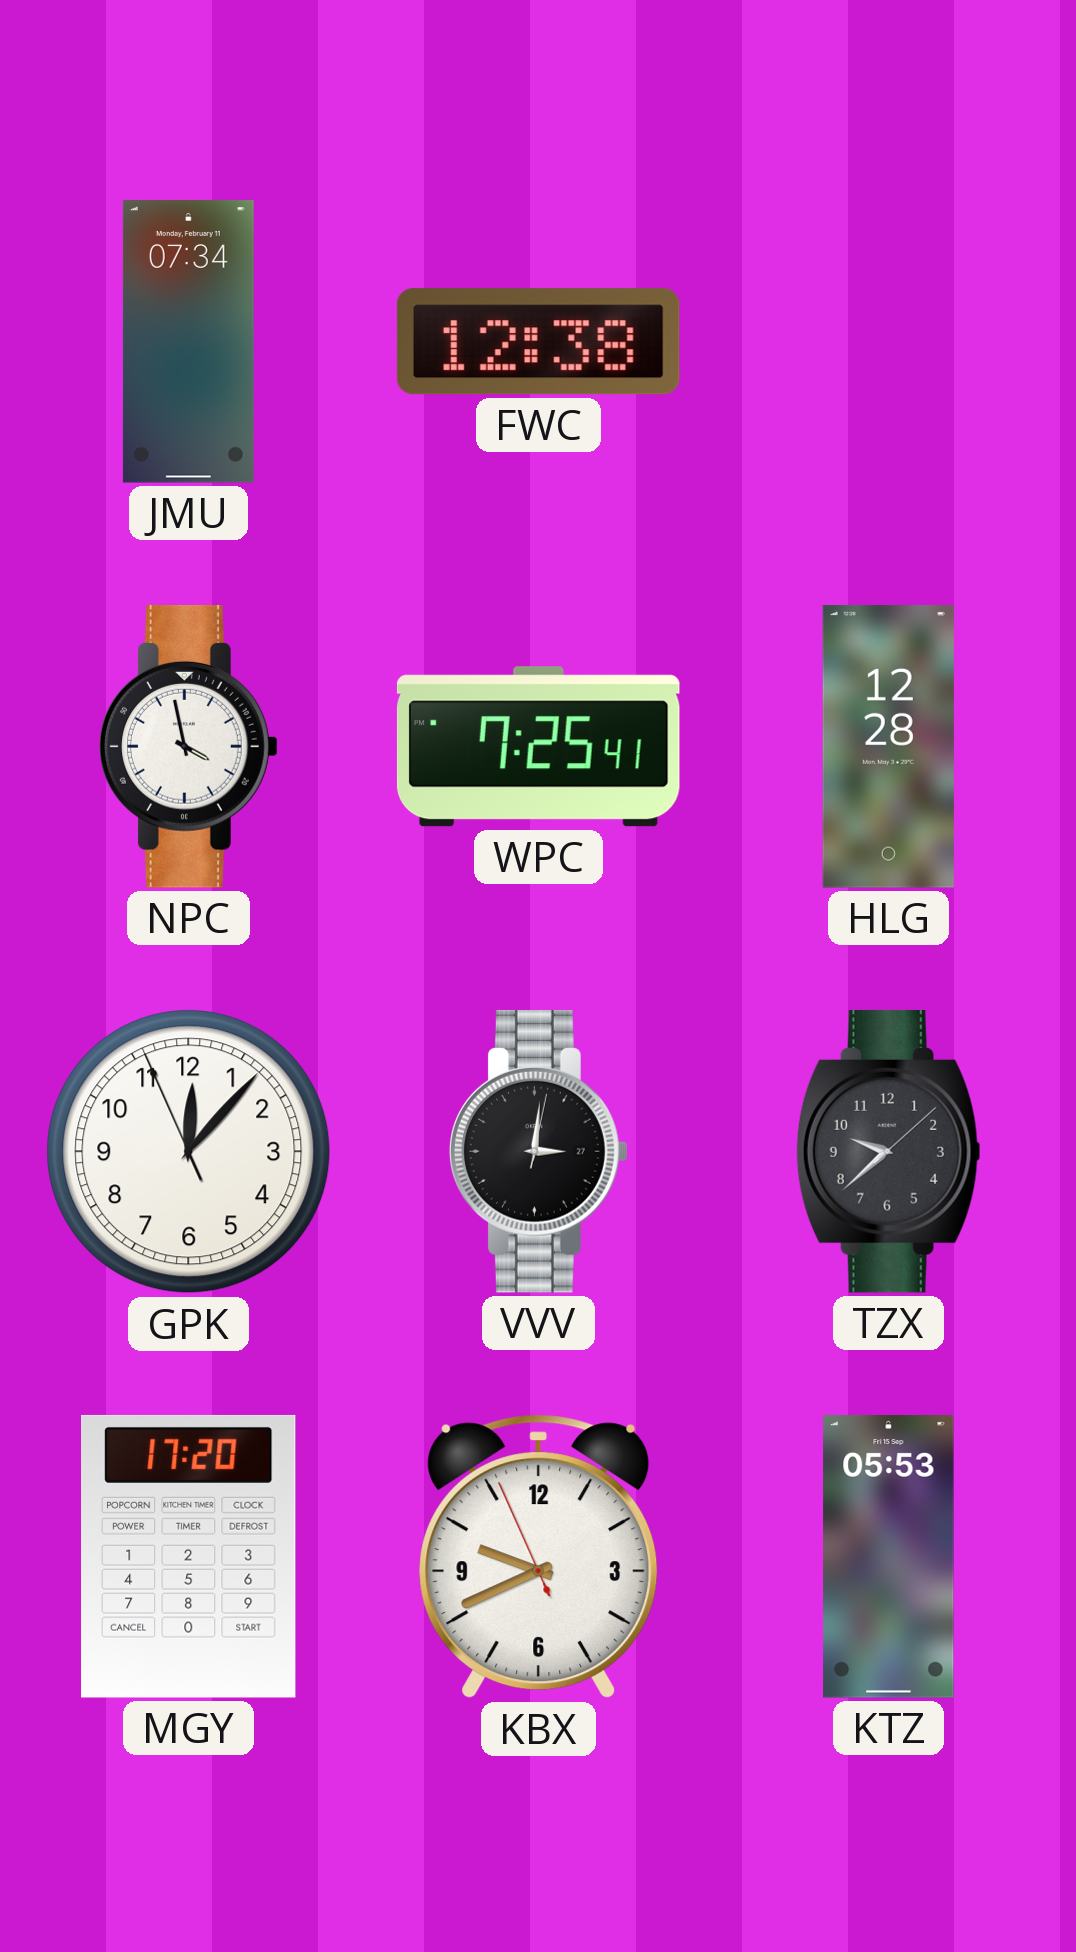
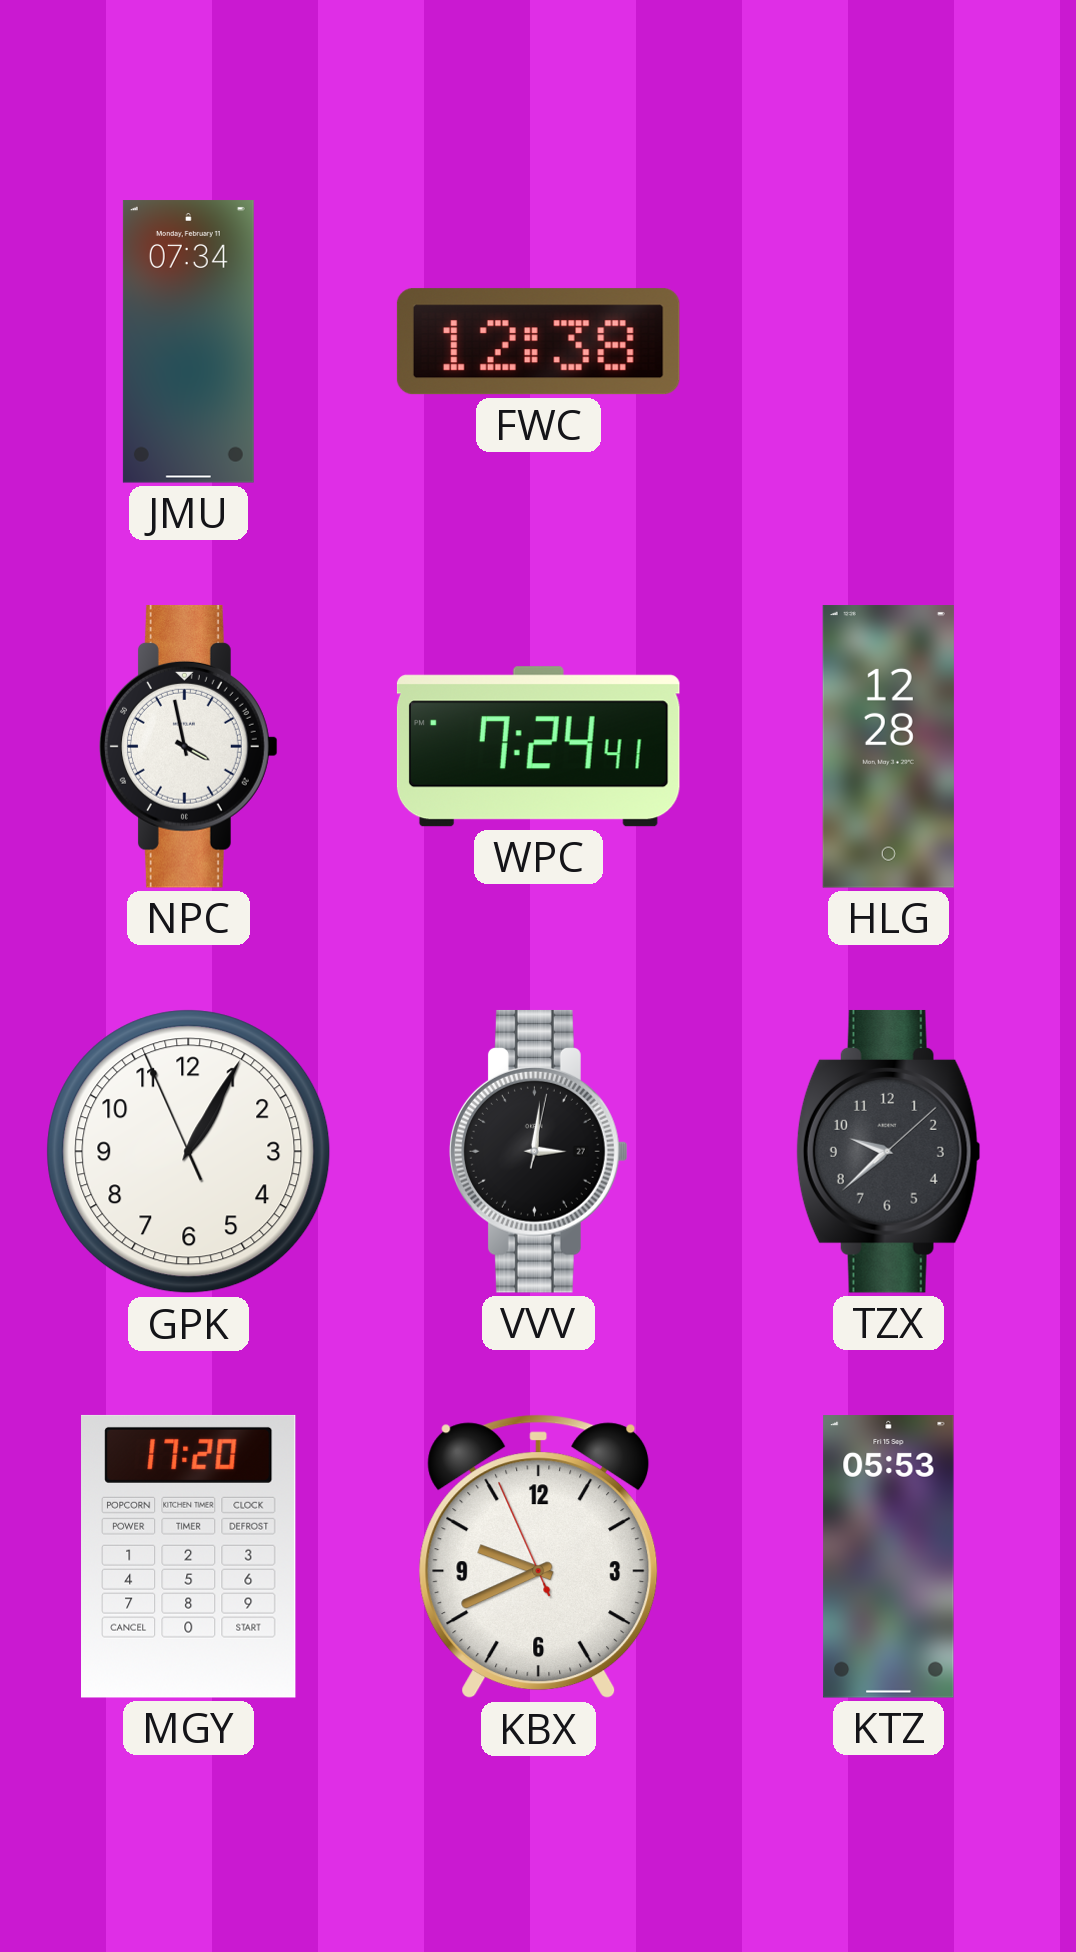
WPC: 7:25 -> 7:24
GPK: 12:06 -> 1:04
